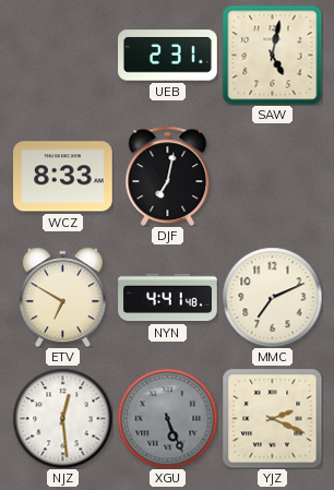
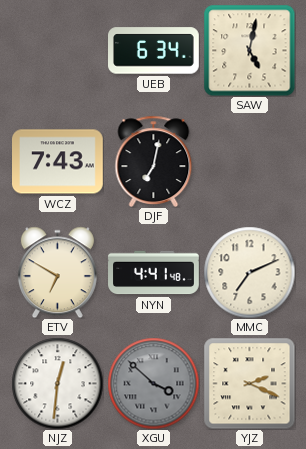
UEB: 2:31 -> 6:34
WCZ: 8:33 -> 7:43
NJZ: 12:29 -> 12:31
XGU: 5:26 -> 3:52
